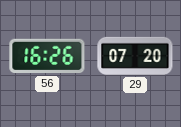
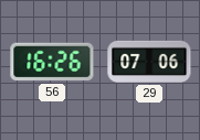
29: 07:20 -> 07:06
